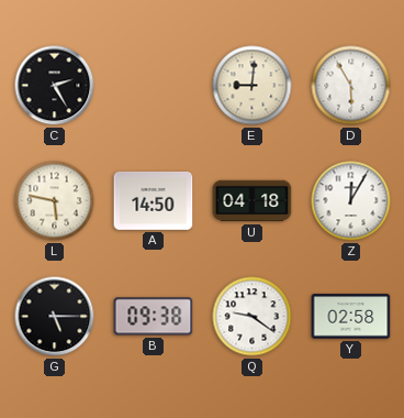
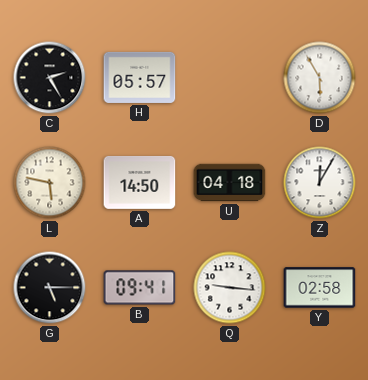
H: none -> 05:57
E: 9:01 -> none
B: 09:38 -> 09:41
Q: 9:21 -> 9:16
